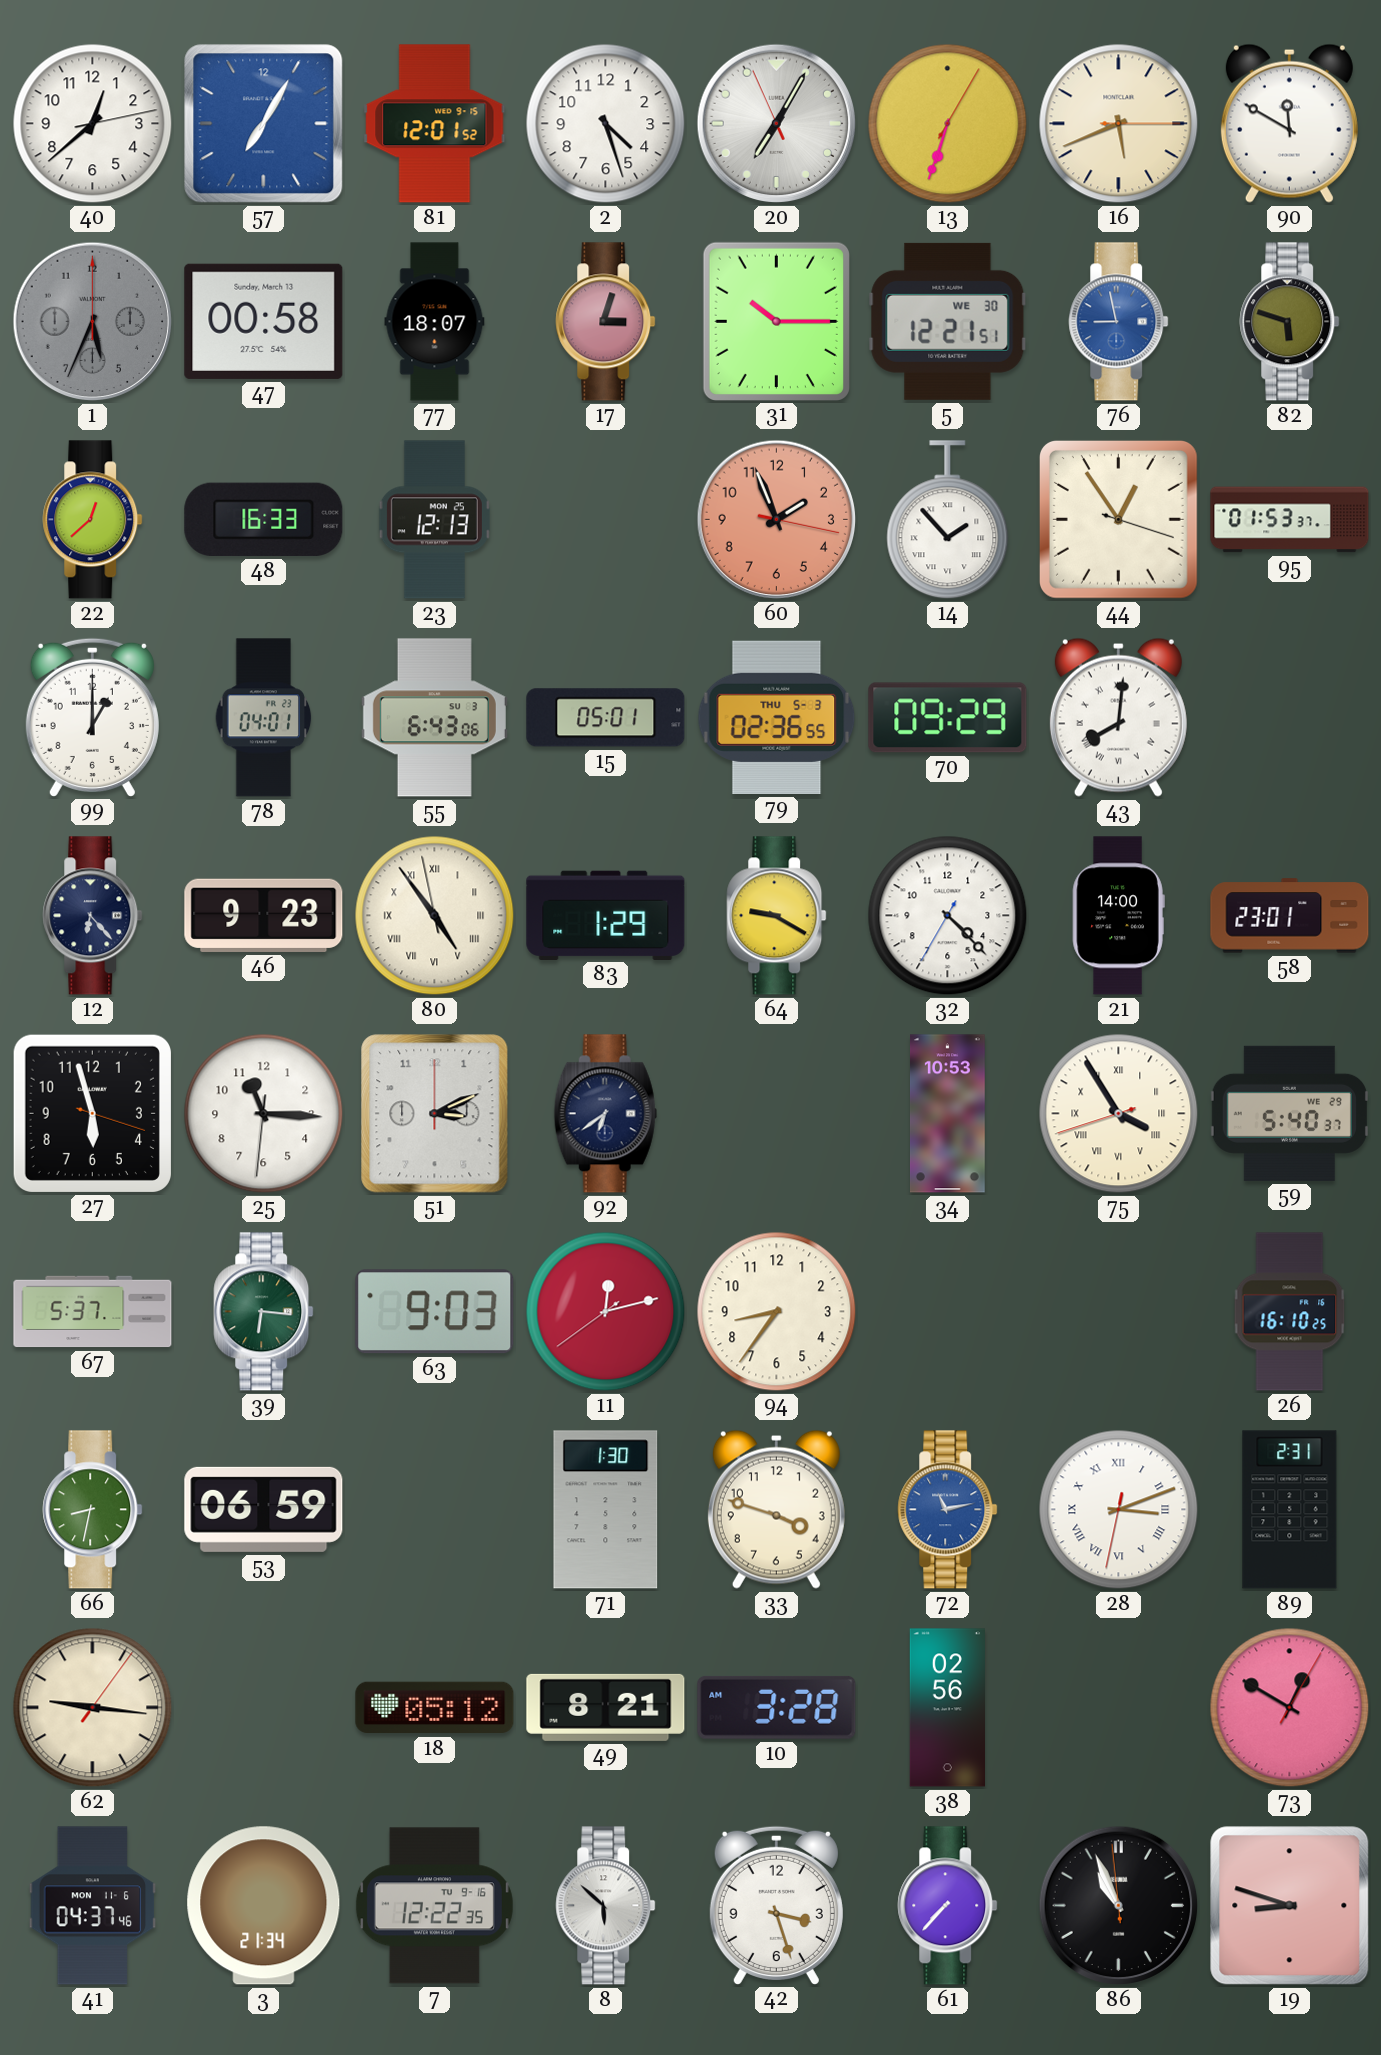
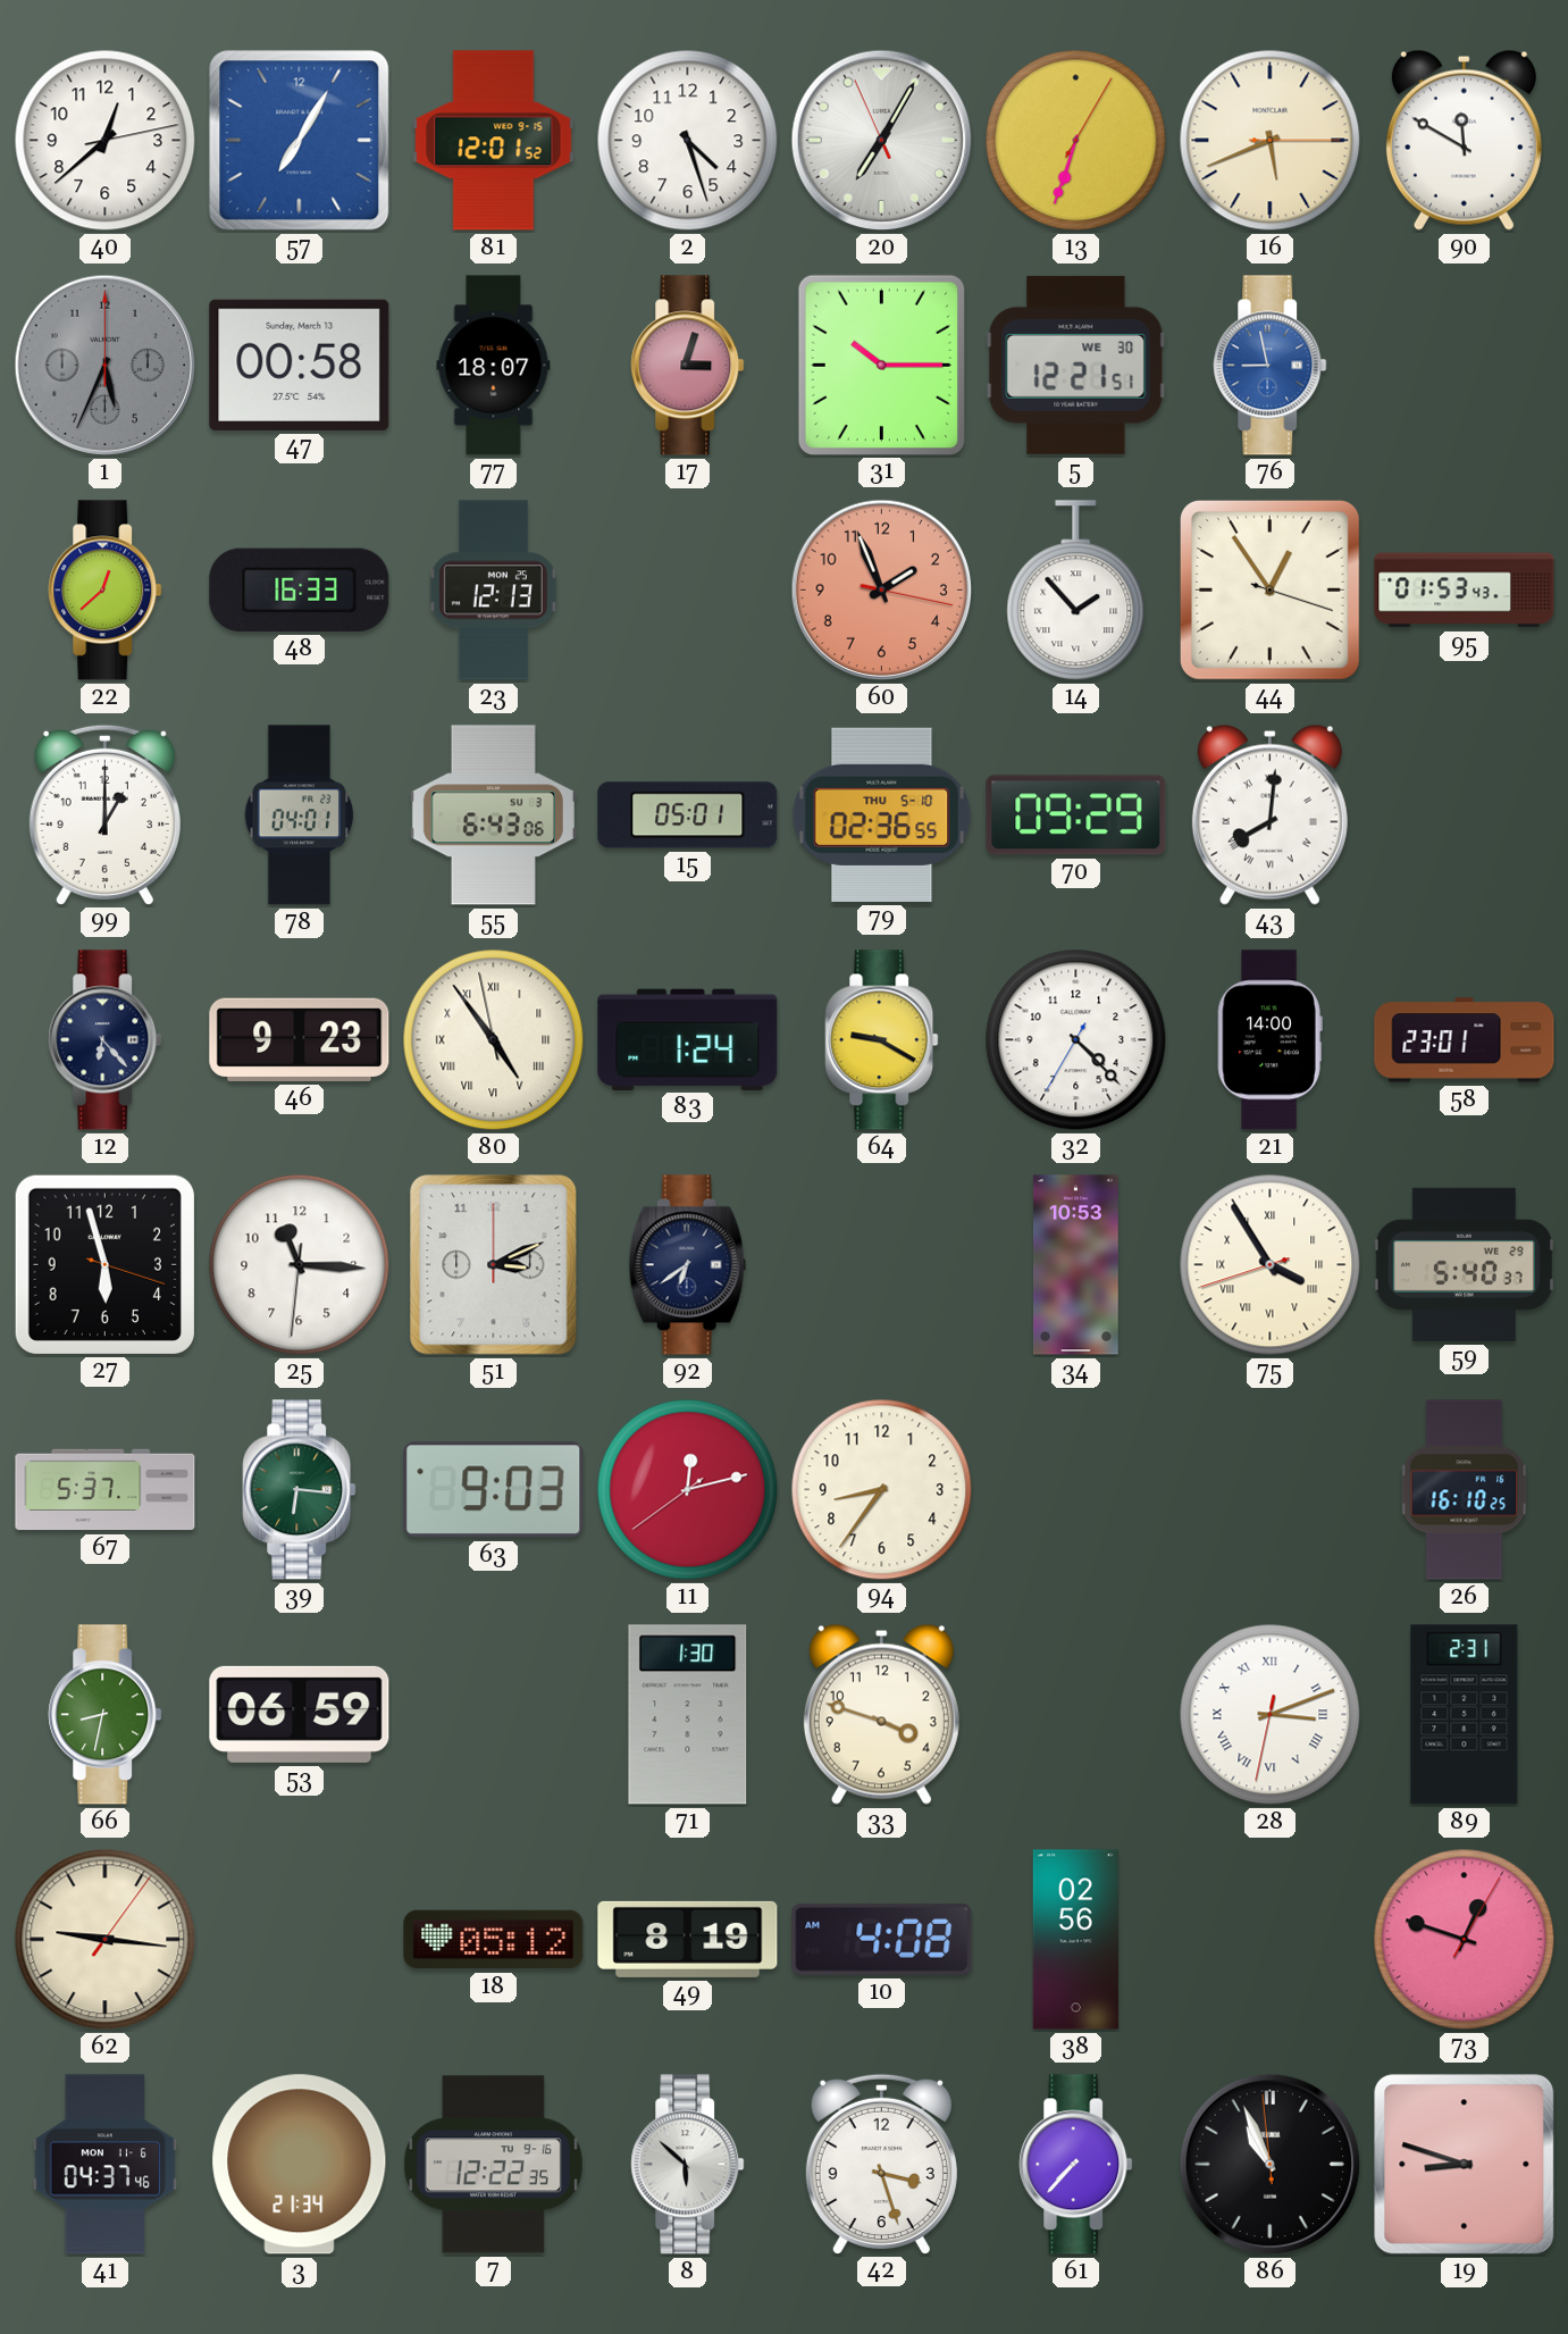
82: 5:48 -> none
95: 01:53:37 -> 01:53:43
79 date: THU 5-3 -> THU 5-10
83: 1:29 -> 1:24
72: 11:13 -> none
49: 8:21 -> 8:19
10: 3:28 -> 4:08
73: 12:50 -> 12:48
